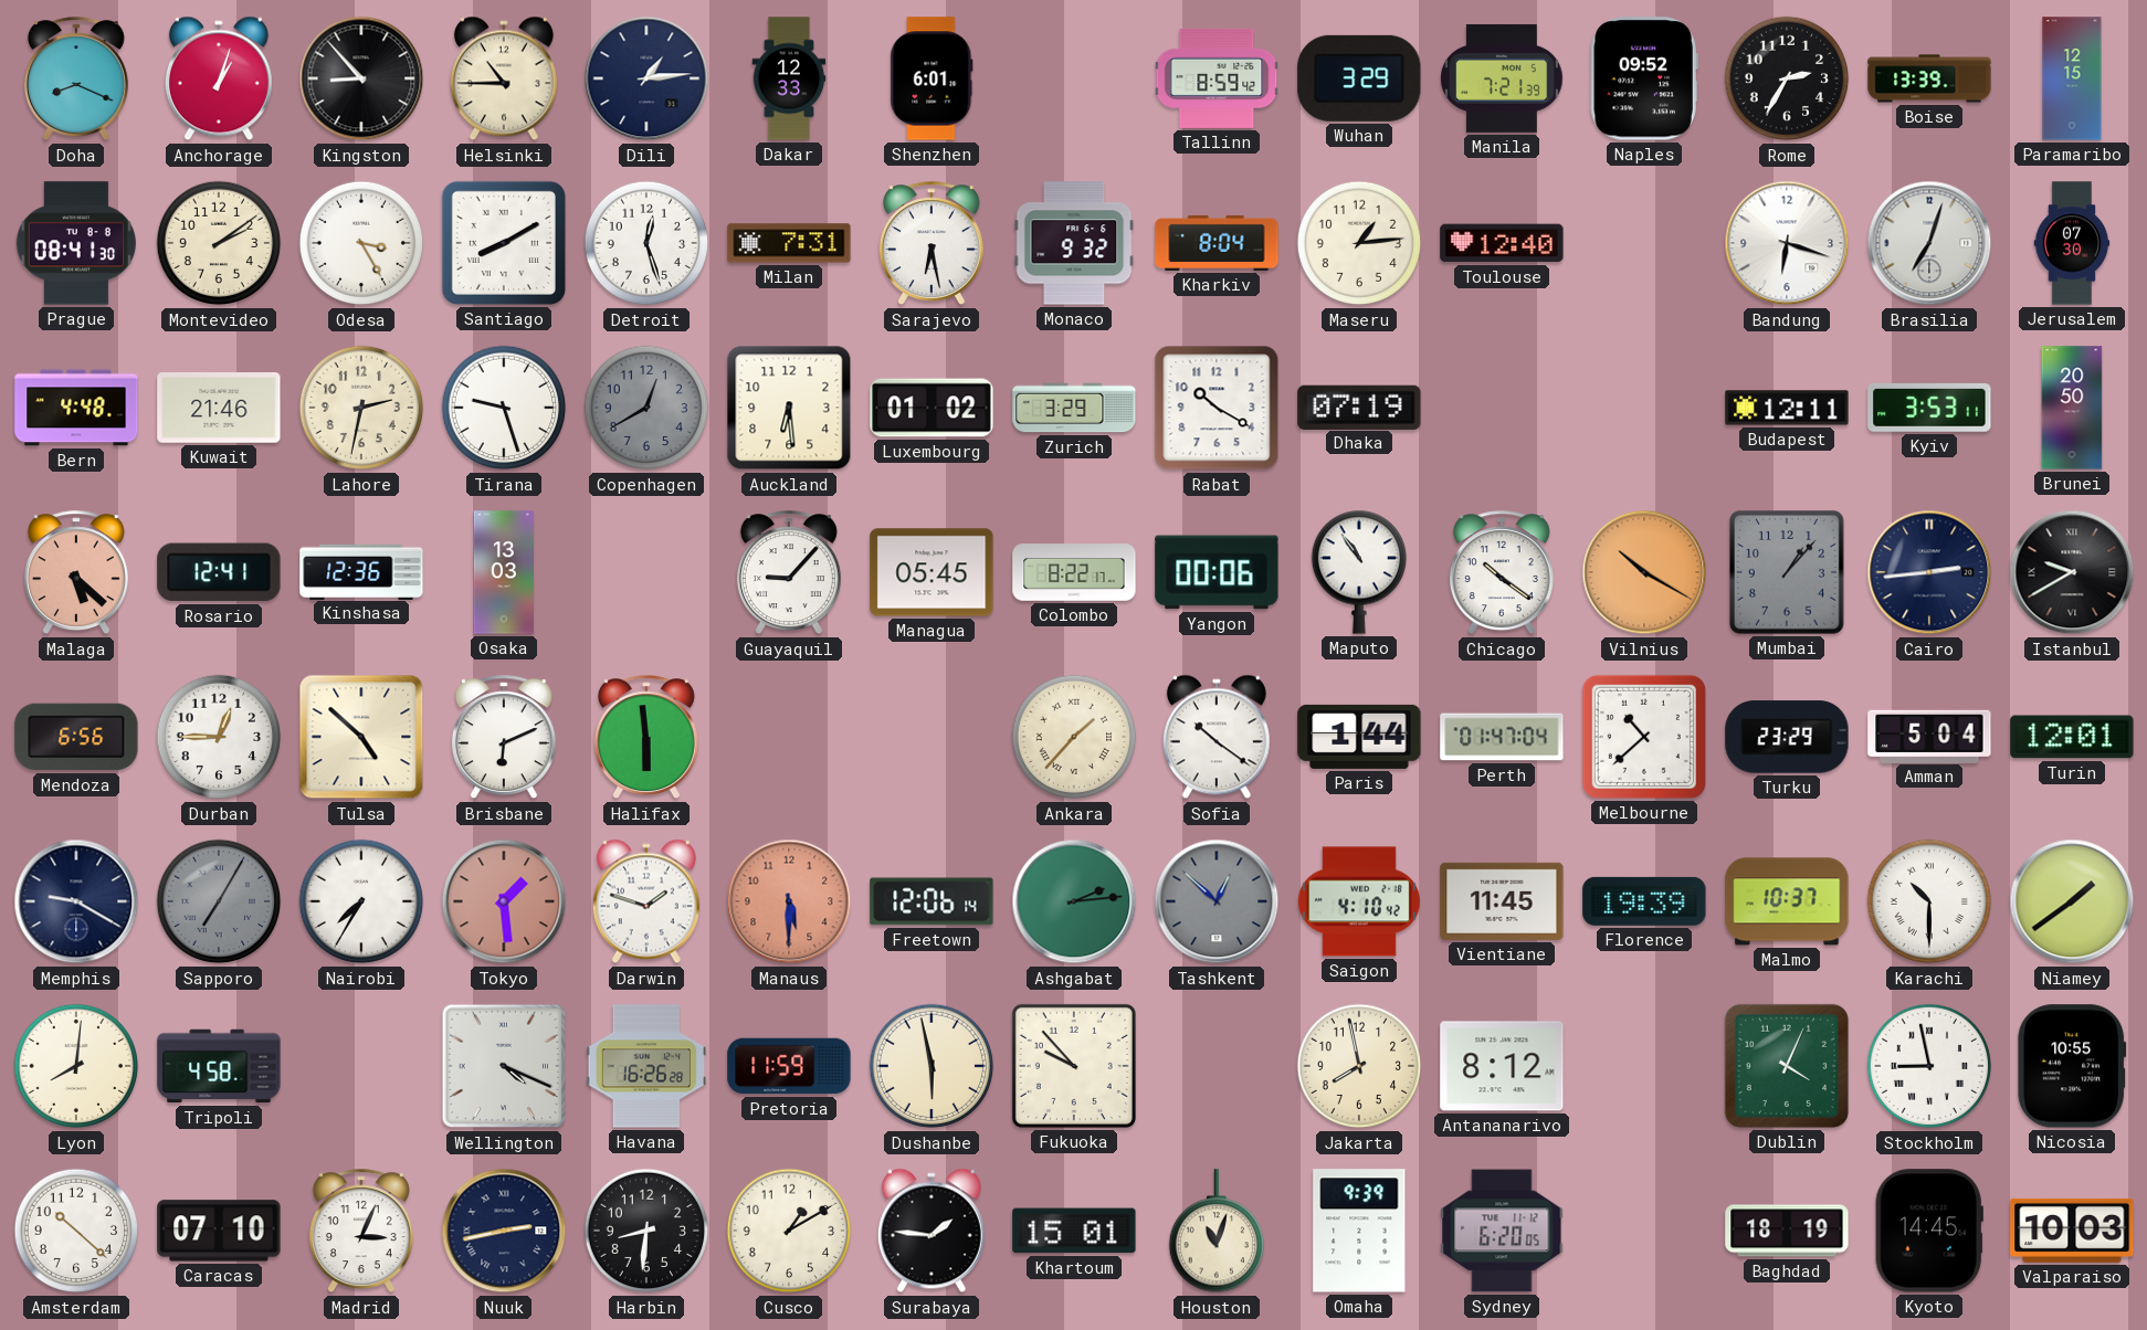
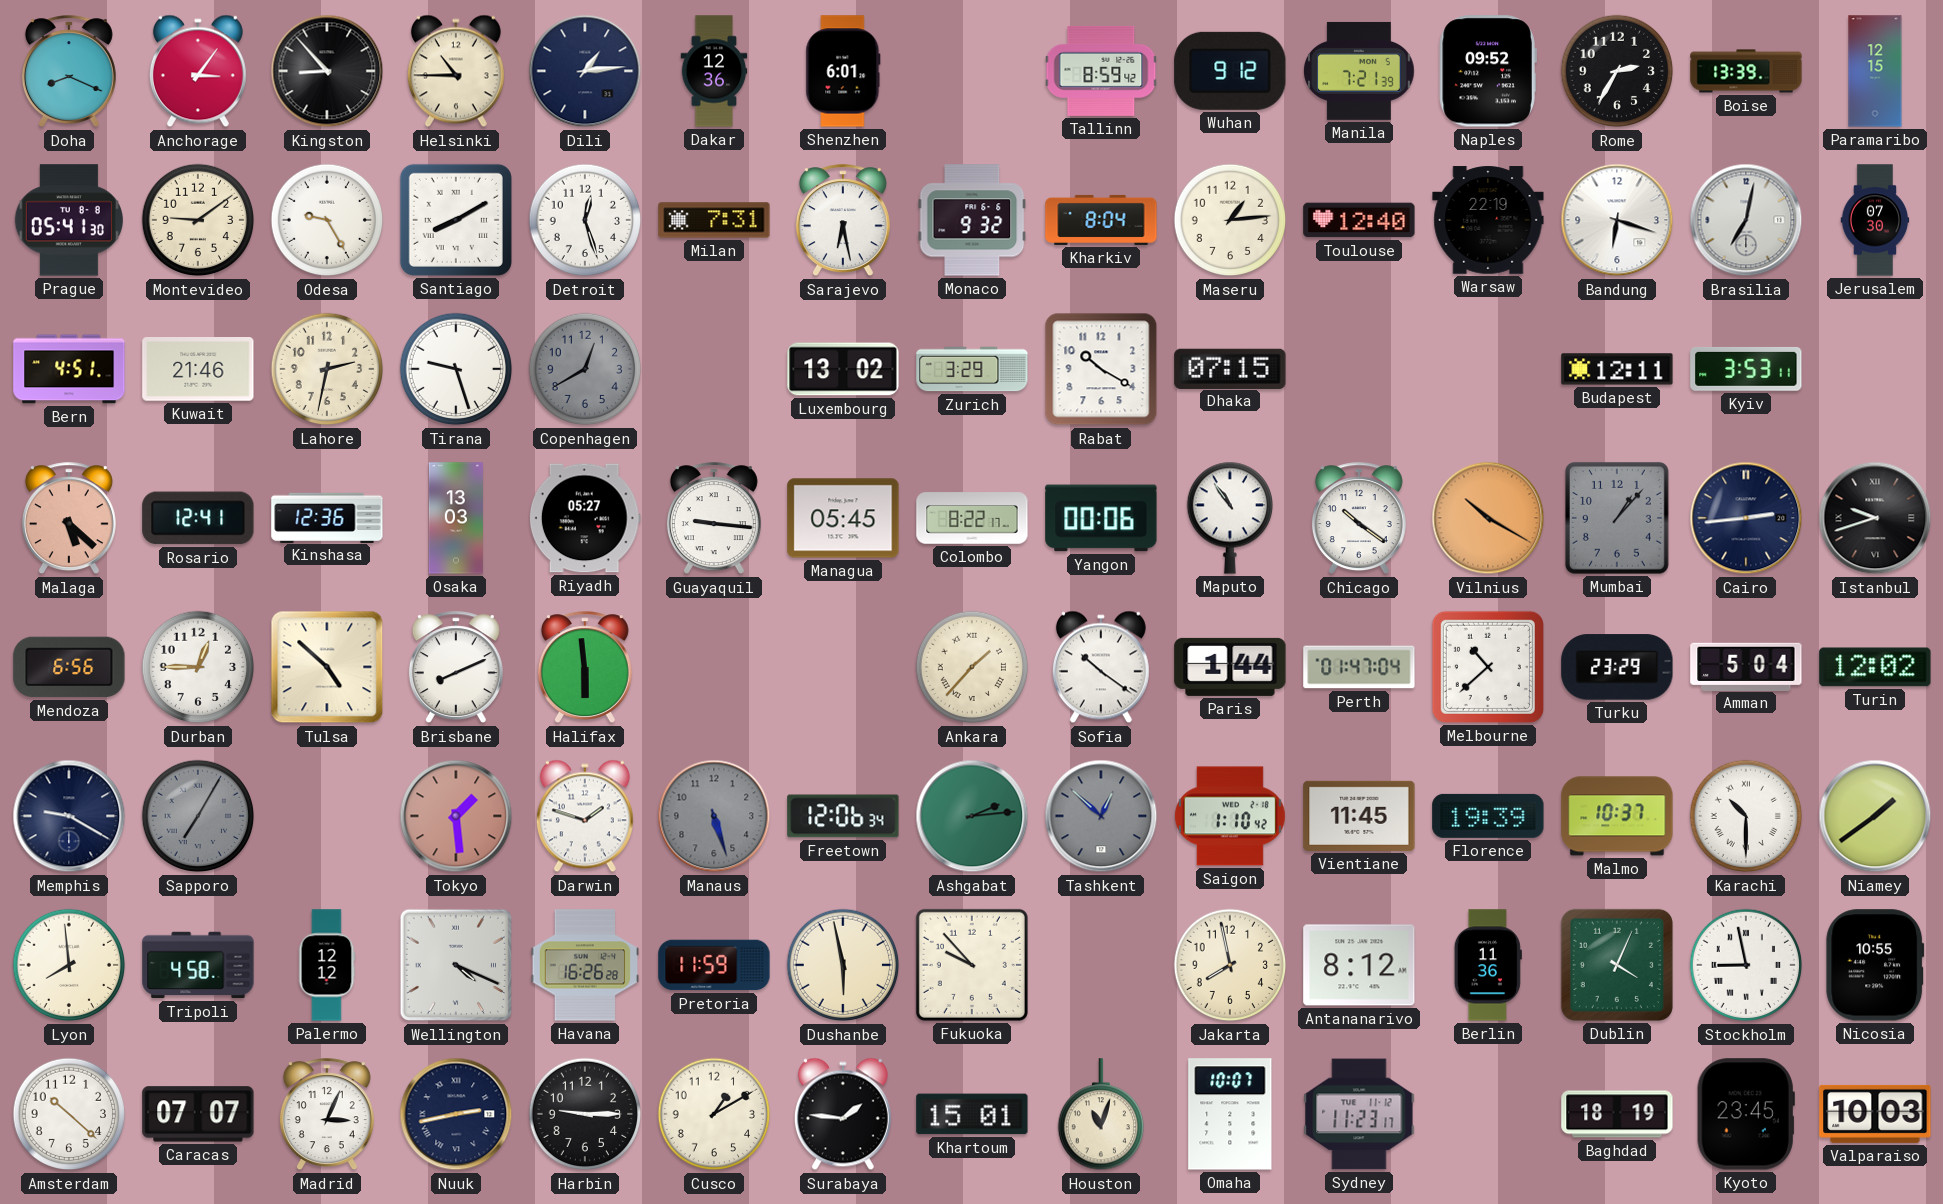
Anchorage: 1:03 -> 3:06
Dakar: 12:33 -> 12:36
Wuhan: 3:29 -> 9:12
Prague: 08:41 -> 05:41
Montevideo: 2:09 -> 9:09
Odesa: 3:25 -> 9:25
Warsaw: none -> 22:19
Brasilia: 7:03 -> 7:02
Bern: 4:48 -> 4:51
Auckland: 6:29 -> none
Luxembourg: 01:02 -> 13:02
Dhaka: 07:19 -> 07:15
Brunei: 20:50 -> none
Riyadh: none -> 05:27
Guayaquil: 9:07 -> 9:16
Istanbul: 9:40 -> 9:42
Brisbane: 6:11 -> 8:11
Turin: 12:01 -> 12:02
Nairobi: 7:35 -> none
Manaus: 5:30 -> 5:27
Manaus dial: salmon -> grey
Freetown: 12:06:14 -> 12:06:34
Saigon: 4:10 -> 1:10
Lyon: 8:01 -> 7:59
Palermo: none -> 12:12
Berlin: none -> 11:36
Caracas: 07:10 -> 07:07
Harbin: 8:31 -> 9:15
Omaha: 9:39 -> 10:07
Sydney: 6:20 -> 11:23
Kyoto: 14:45 -> 23:45
